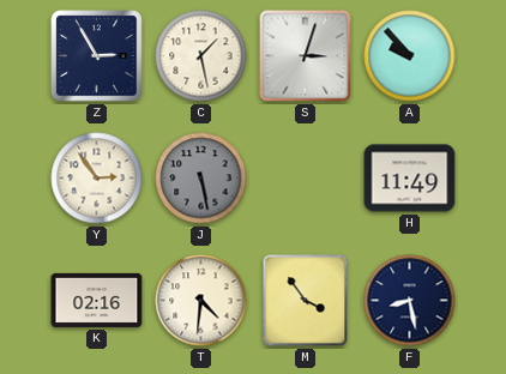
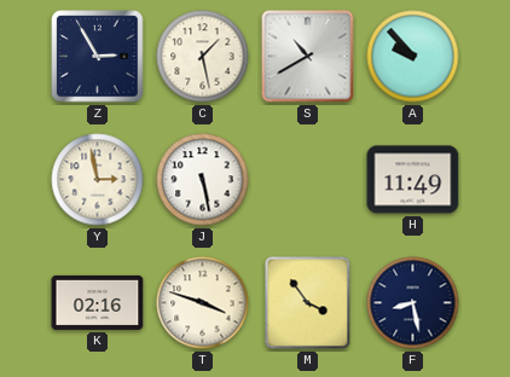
S: 3:03 -> 10:40
Y: 2:54 -> 2:58
J dial: grey -> white
T: 4:31 -> 3:48
